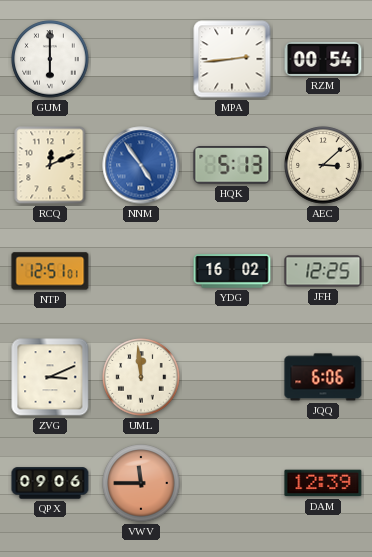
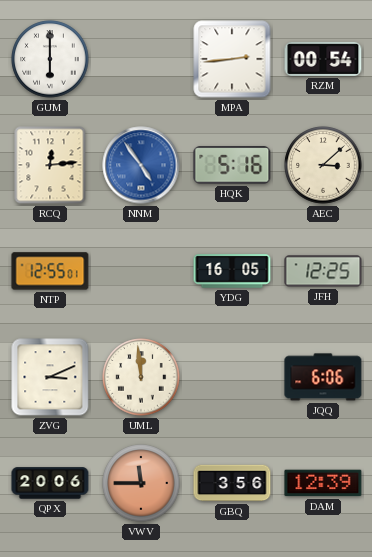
RCQ: 12:11 -> 12:14
HQK: 5:13 -> 5:16
NTP: 12:51 -> 12:55
YDG: 16:02 -> 16:05
QPX: 09:06 -> 20:06
GBQ: none -> 3:56
